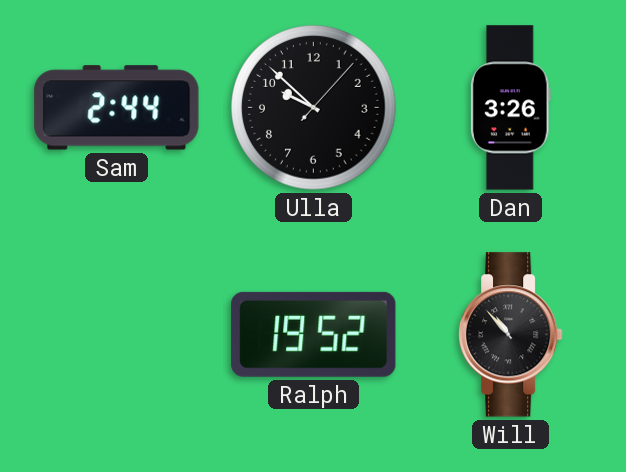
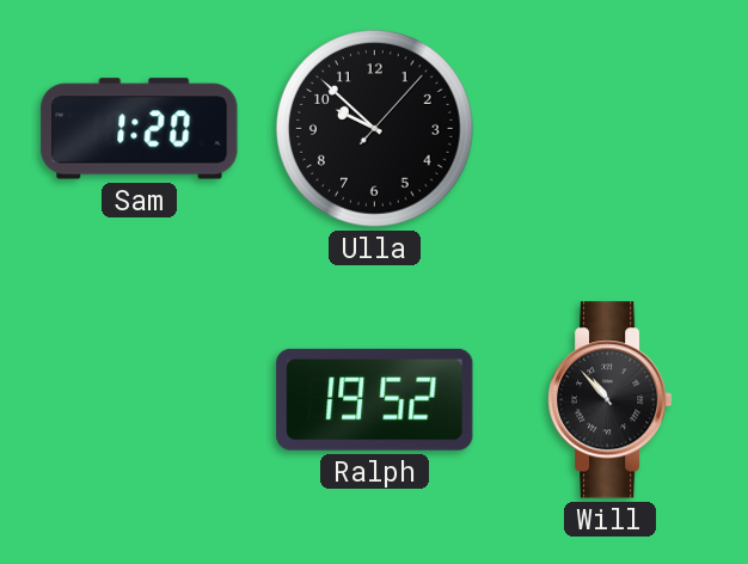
Sam: 2:44 -> 1:20
Dan: 3:26 -> none
